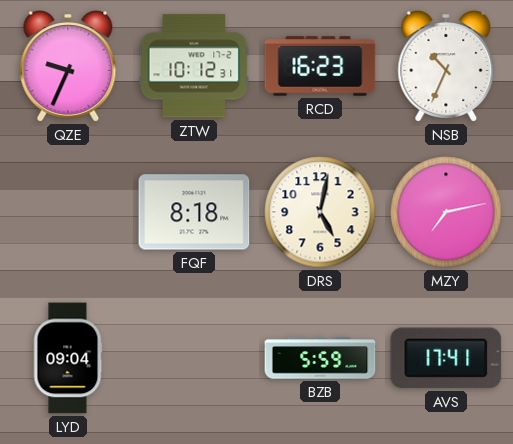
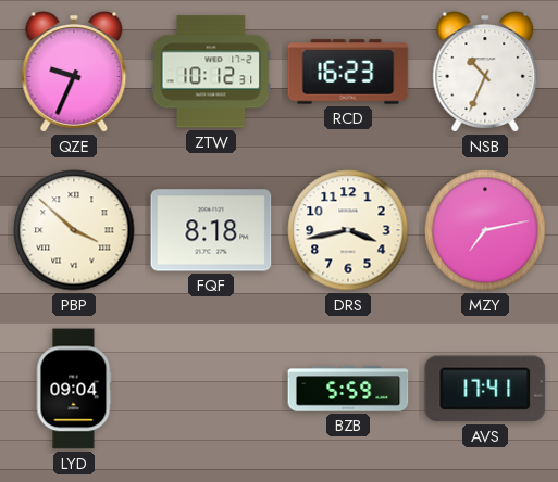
PBP: none -> 3:52
DRS: 5:02 -> 3:43
